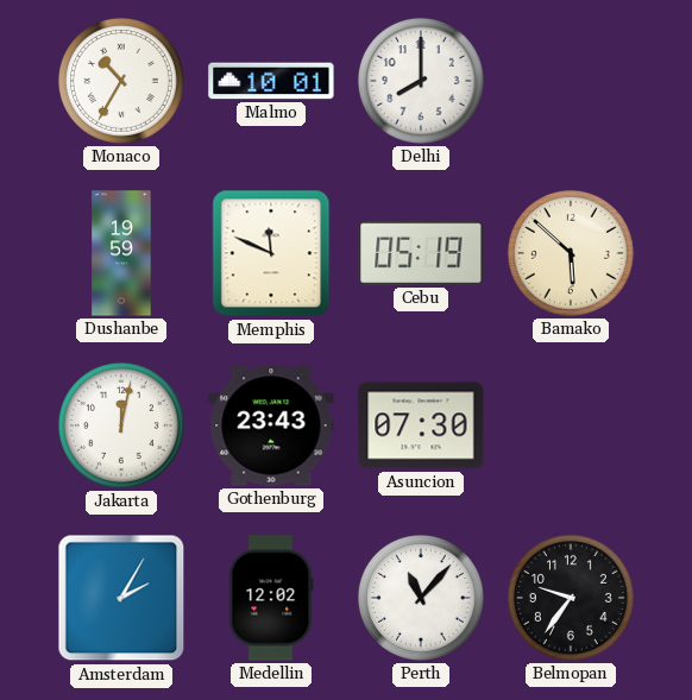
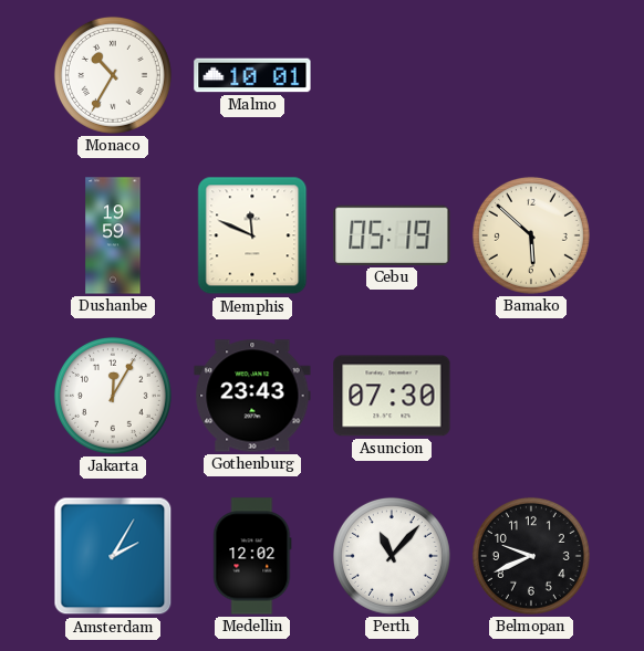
Delhi: 8:00 -> none
Jakarta: 12:02 -> 12:05
Belmopan: 9:36 -> 9:41
